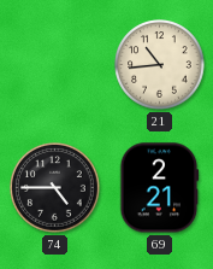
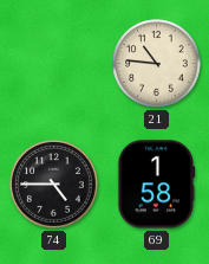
21: 10:44 -> 10:46
69: 2:21 -> 1:58
